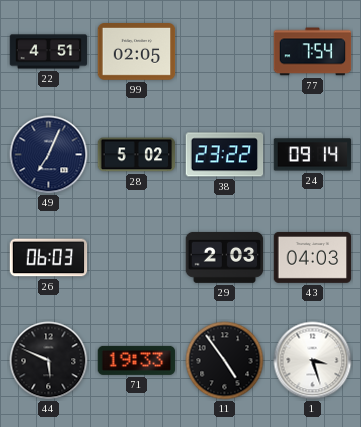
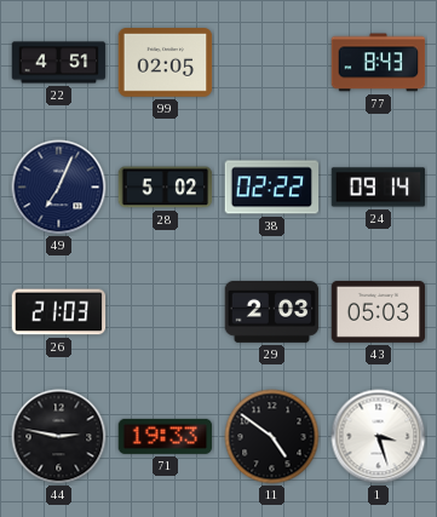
77: 7:54 -> 8:43
38: 23:22 -> 02:22
26: 06:03 -> 21:03
43: 04:03 -> 05:03
44: 5:49 -> 2:47
11: 4:54 -> 4:51
